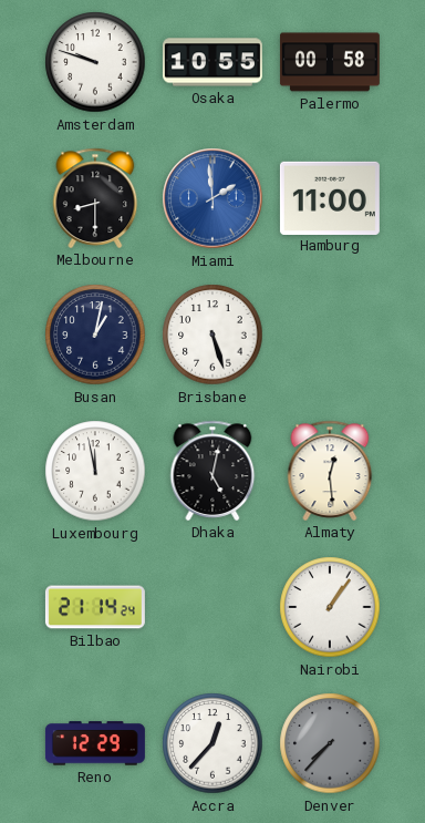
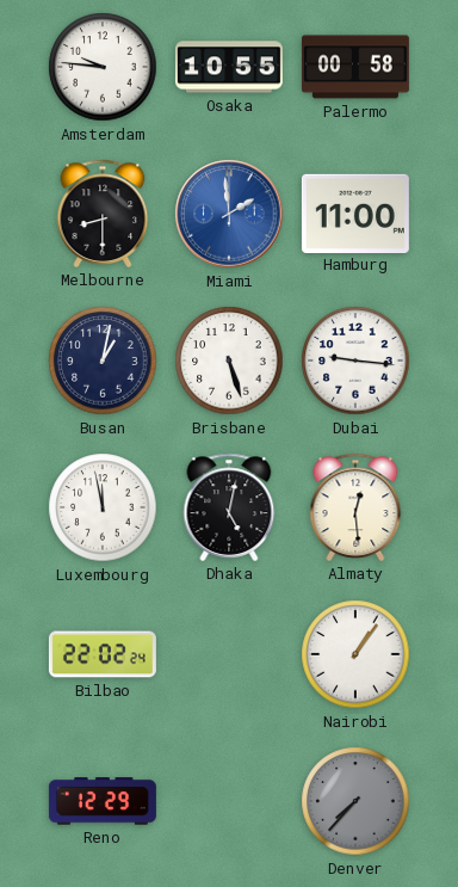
Amsterdam: 9:48 -> 9:46
Dubai: none -> 9:16
Bilbao: 21:14 -> 22:02
Accra: 12:37 -> none
